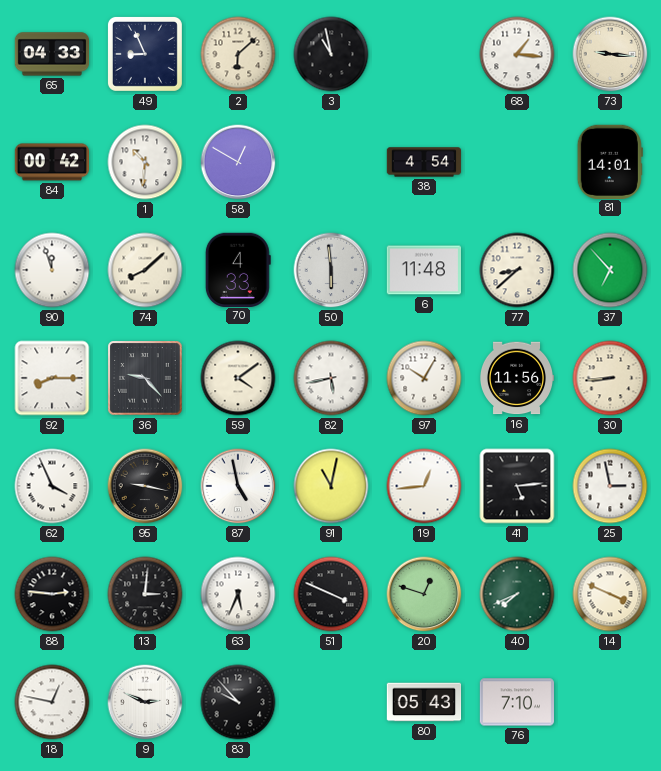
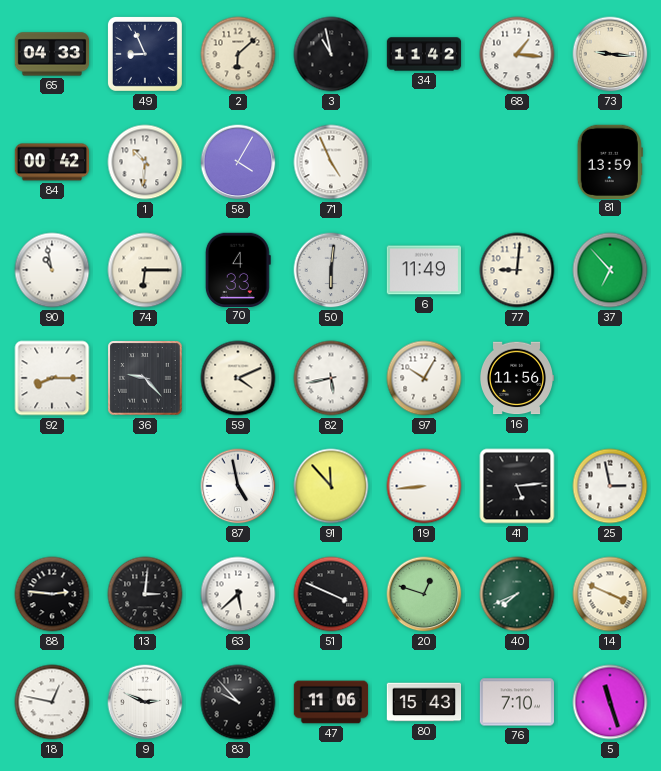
34: none -> 11:42
58: 12:50 -> 4:05
71: none -> 4:56
38: 4:54 -> none
81: 14:01 -> 13:59
90: 11:57 -> 10:58
74: 8:08 -> 6:15
50: 5:59 -> 6:01
6: 11:48 -> 11:49
77: 8:38 -> 9:01
59: 4:09 -> 4:11
30: 8:44 -> none
62: 3:56 -> none
95: 9:17 -> none
91: 11:02 -> 11:53
19: 12:44 -> 8:44
63: 5:34 -> 5:38
47: none -> 11:06
80: 05:43 -> 15:43
5: none -> 11:27
